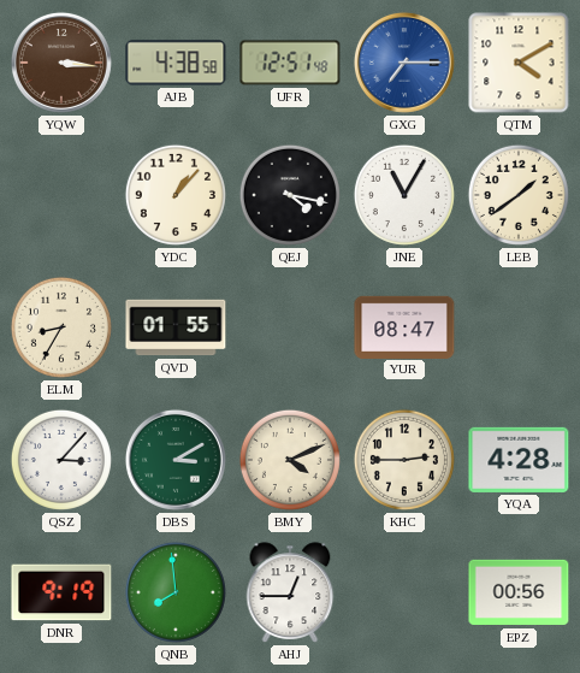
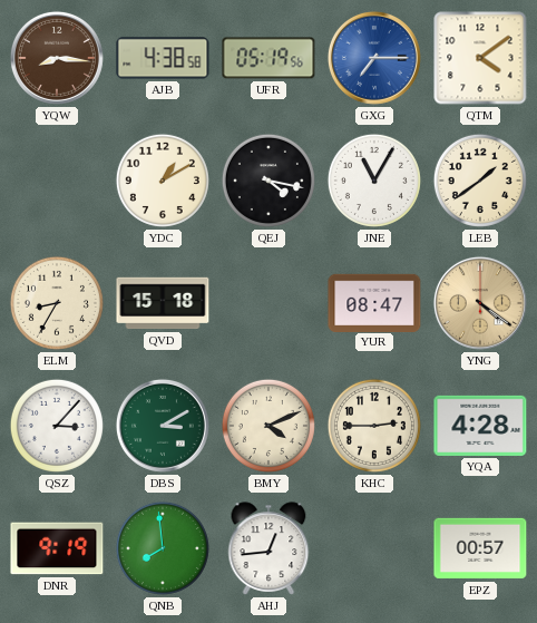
YQW: 3:16 -> 8:16
UFR: 12:51 -> 05:19
QTM: 4:10 -> 4:09
YDC: 1:07 -> 1:10
QVD: 01:55 -> 15:18
YNG: none -> 4:21
AHJ: 12:45 -> 12:44
EPZ: 00:56 -> 00:57
